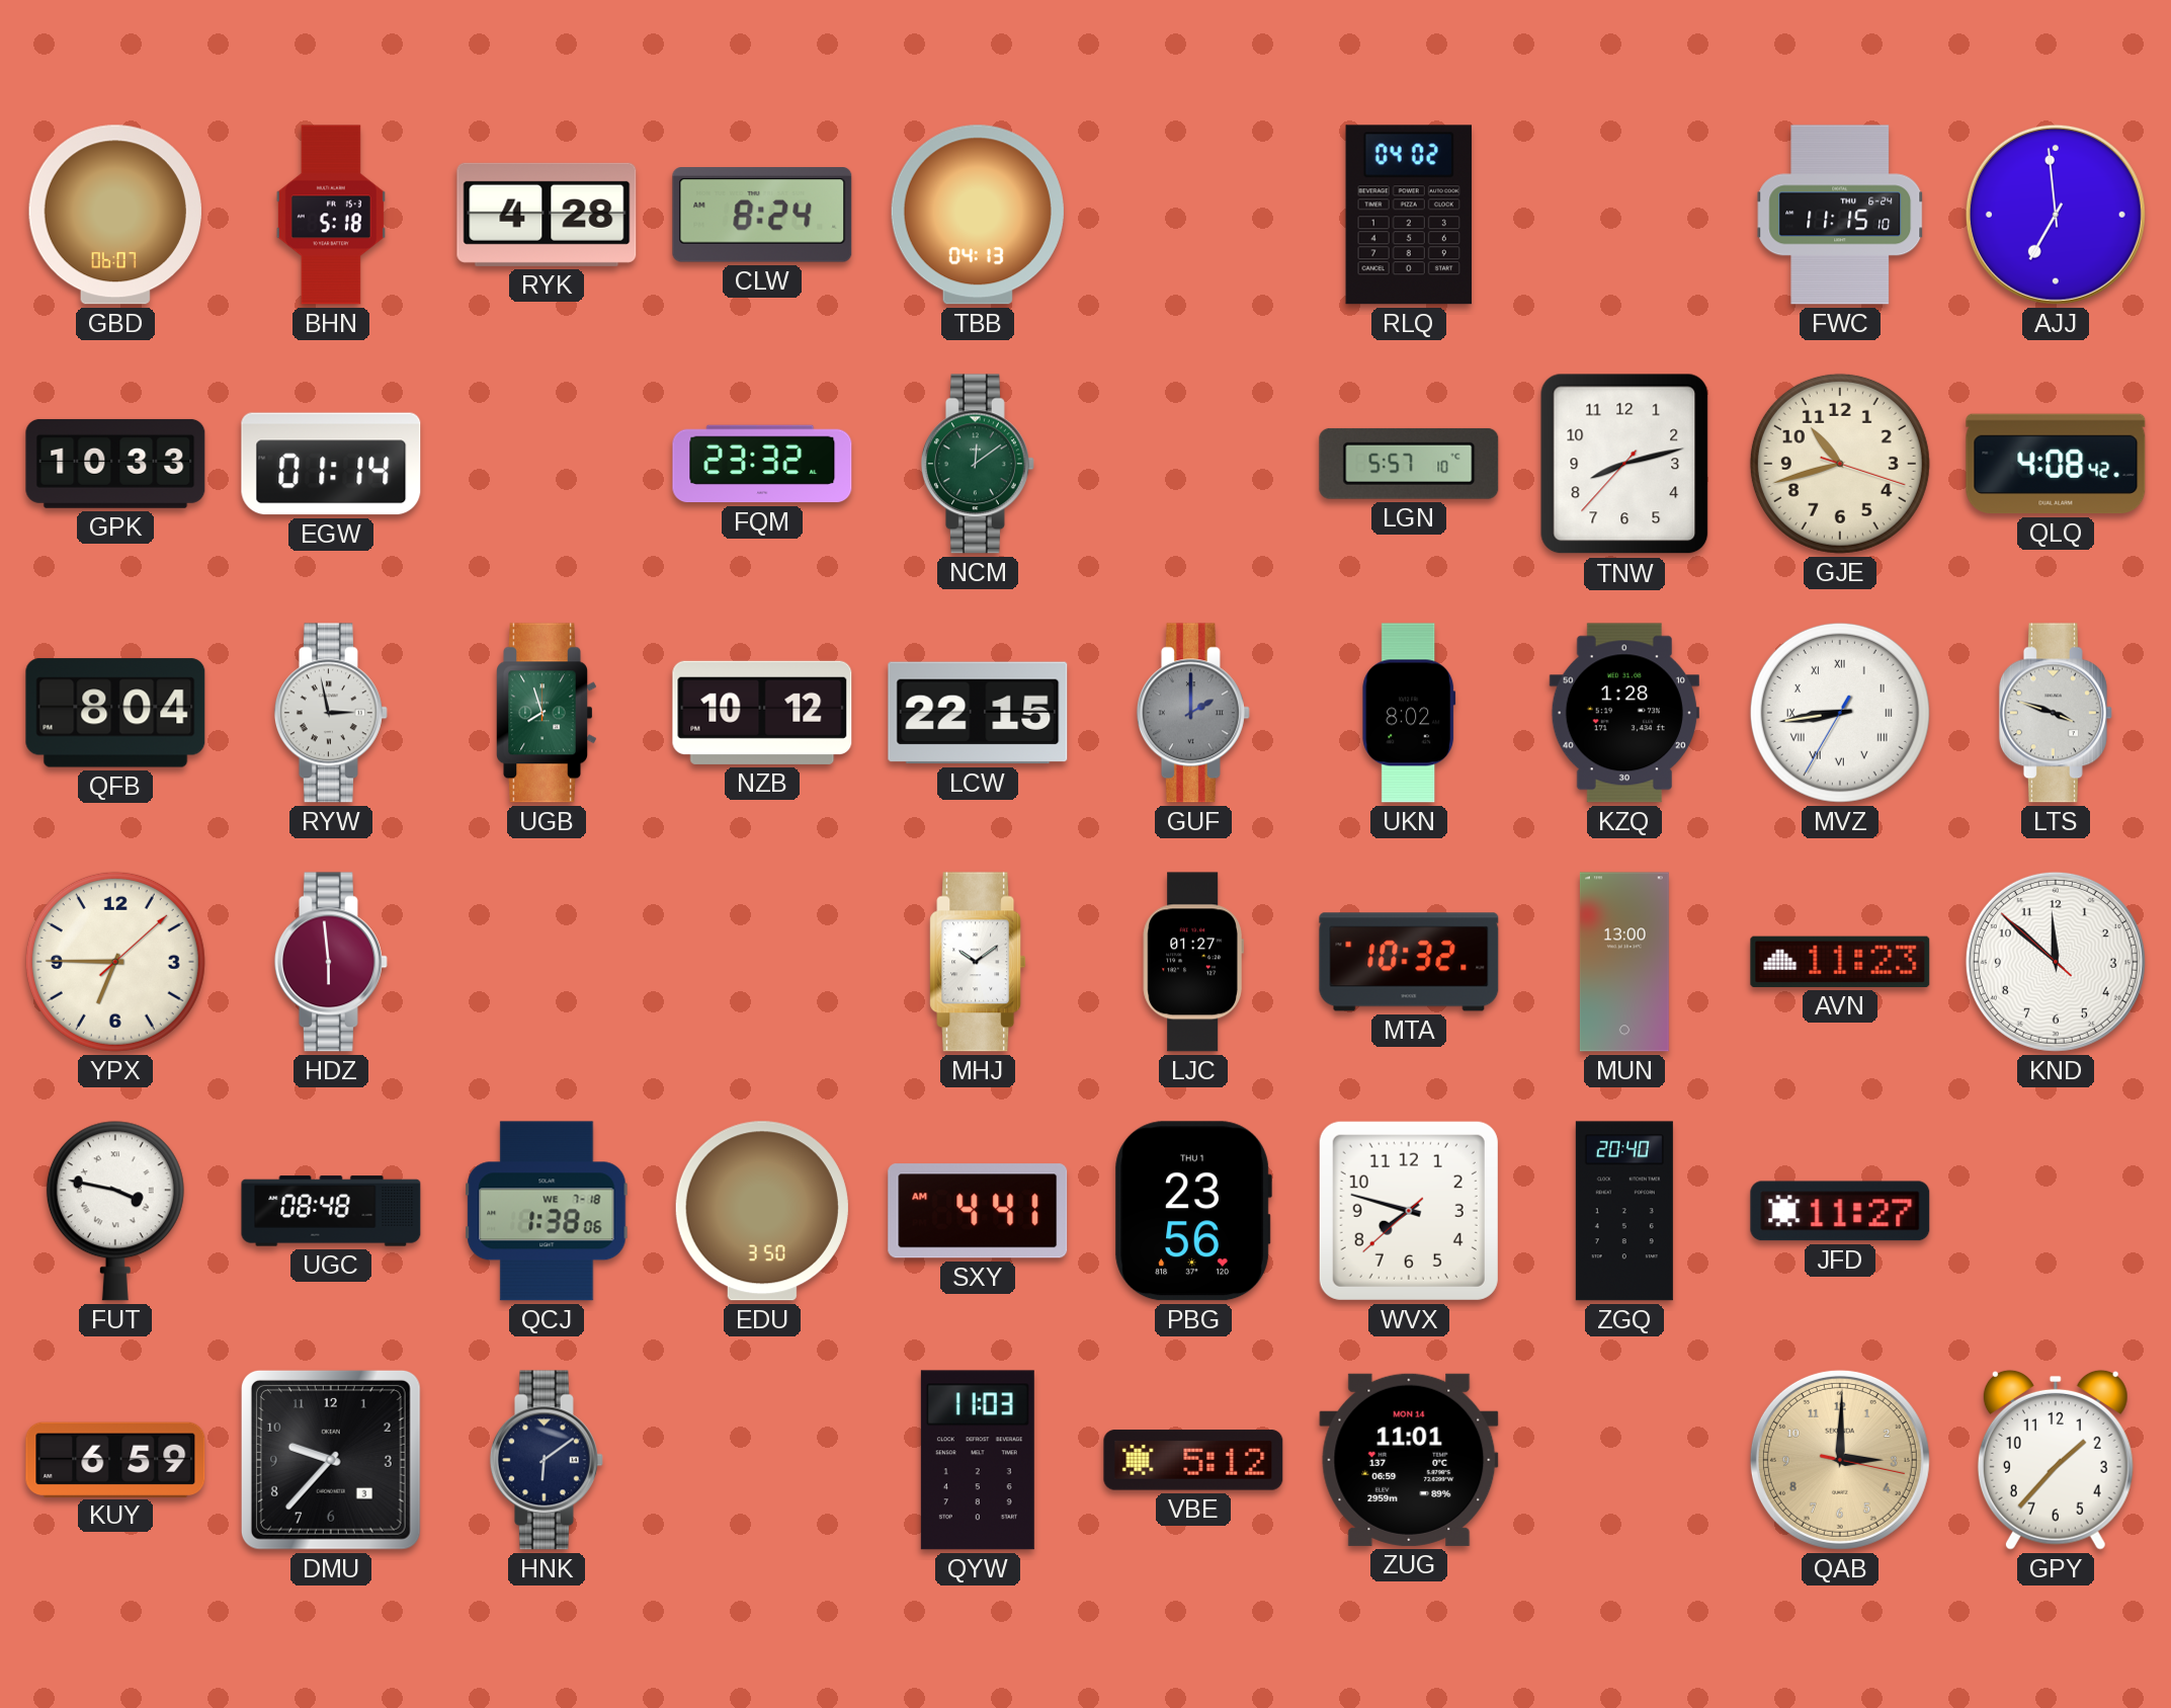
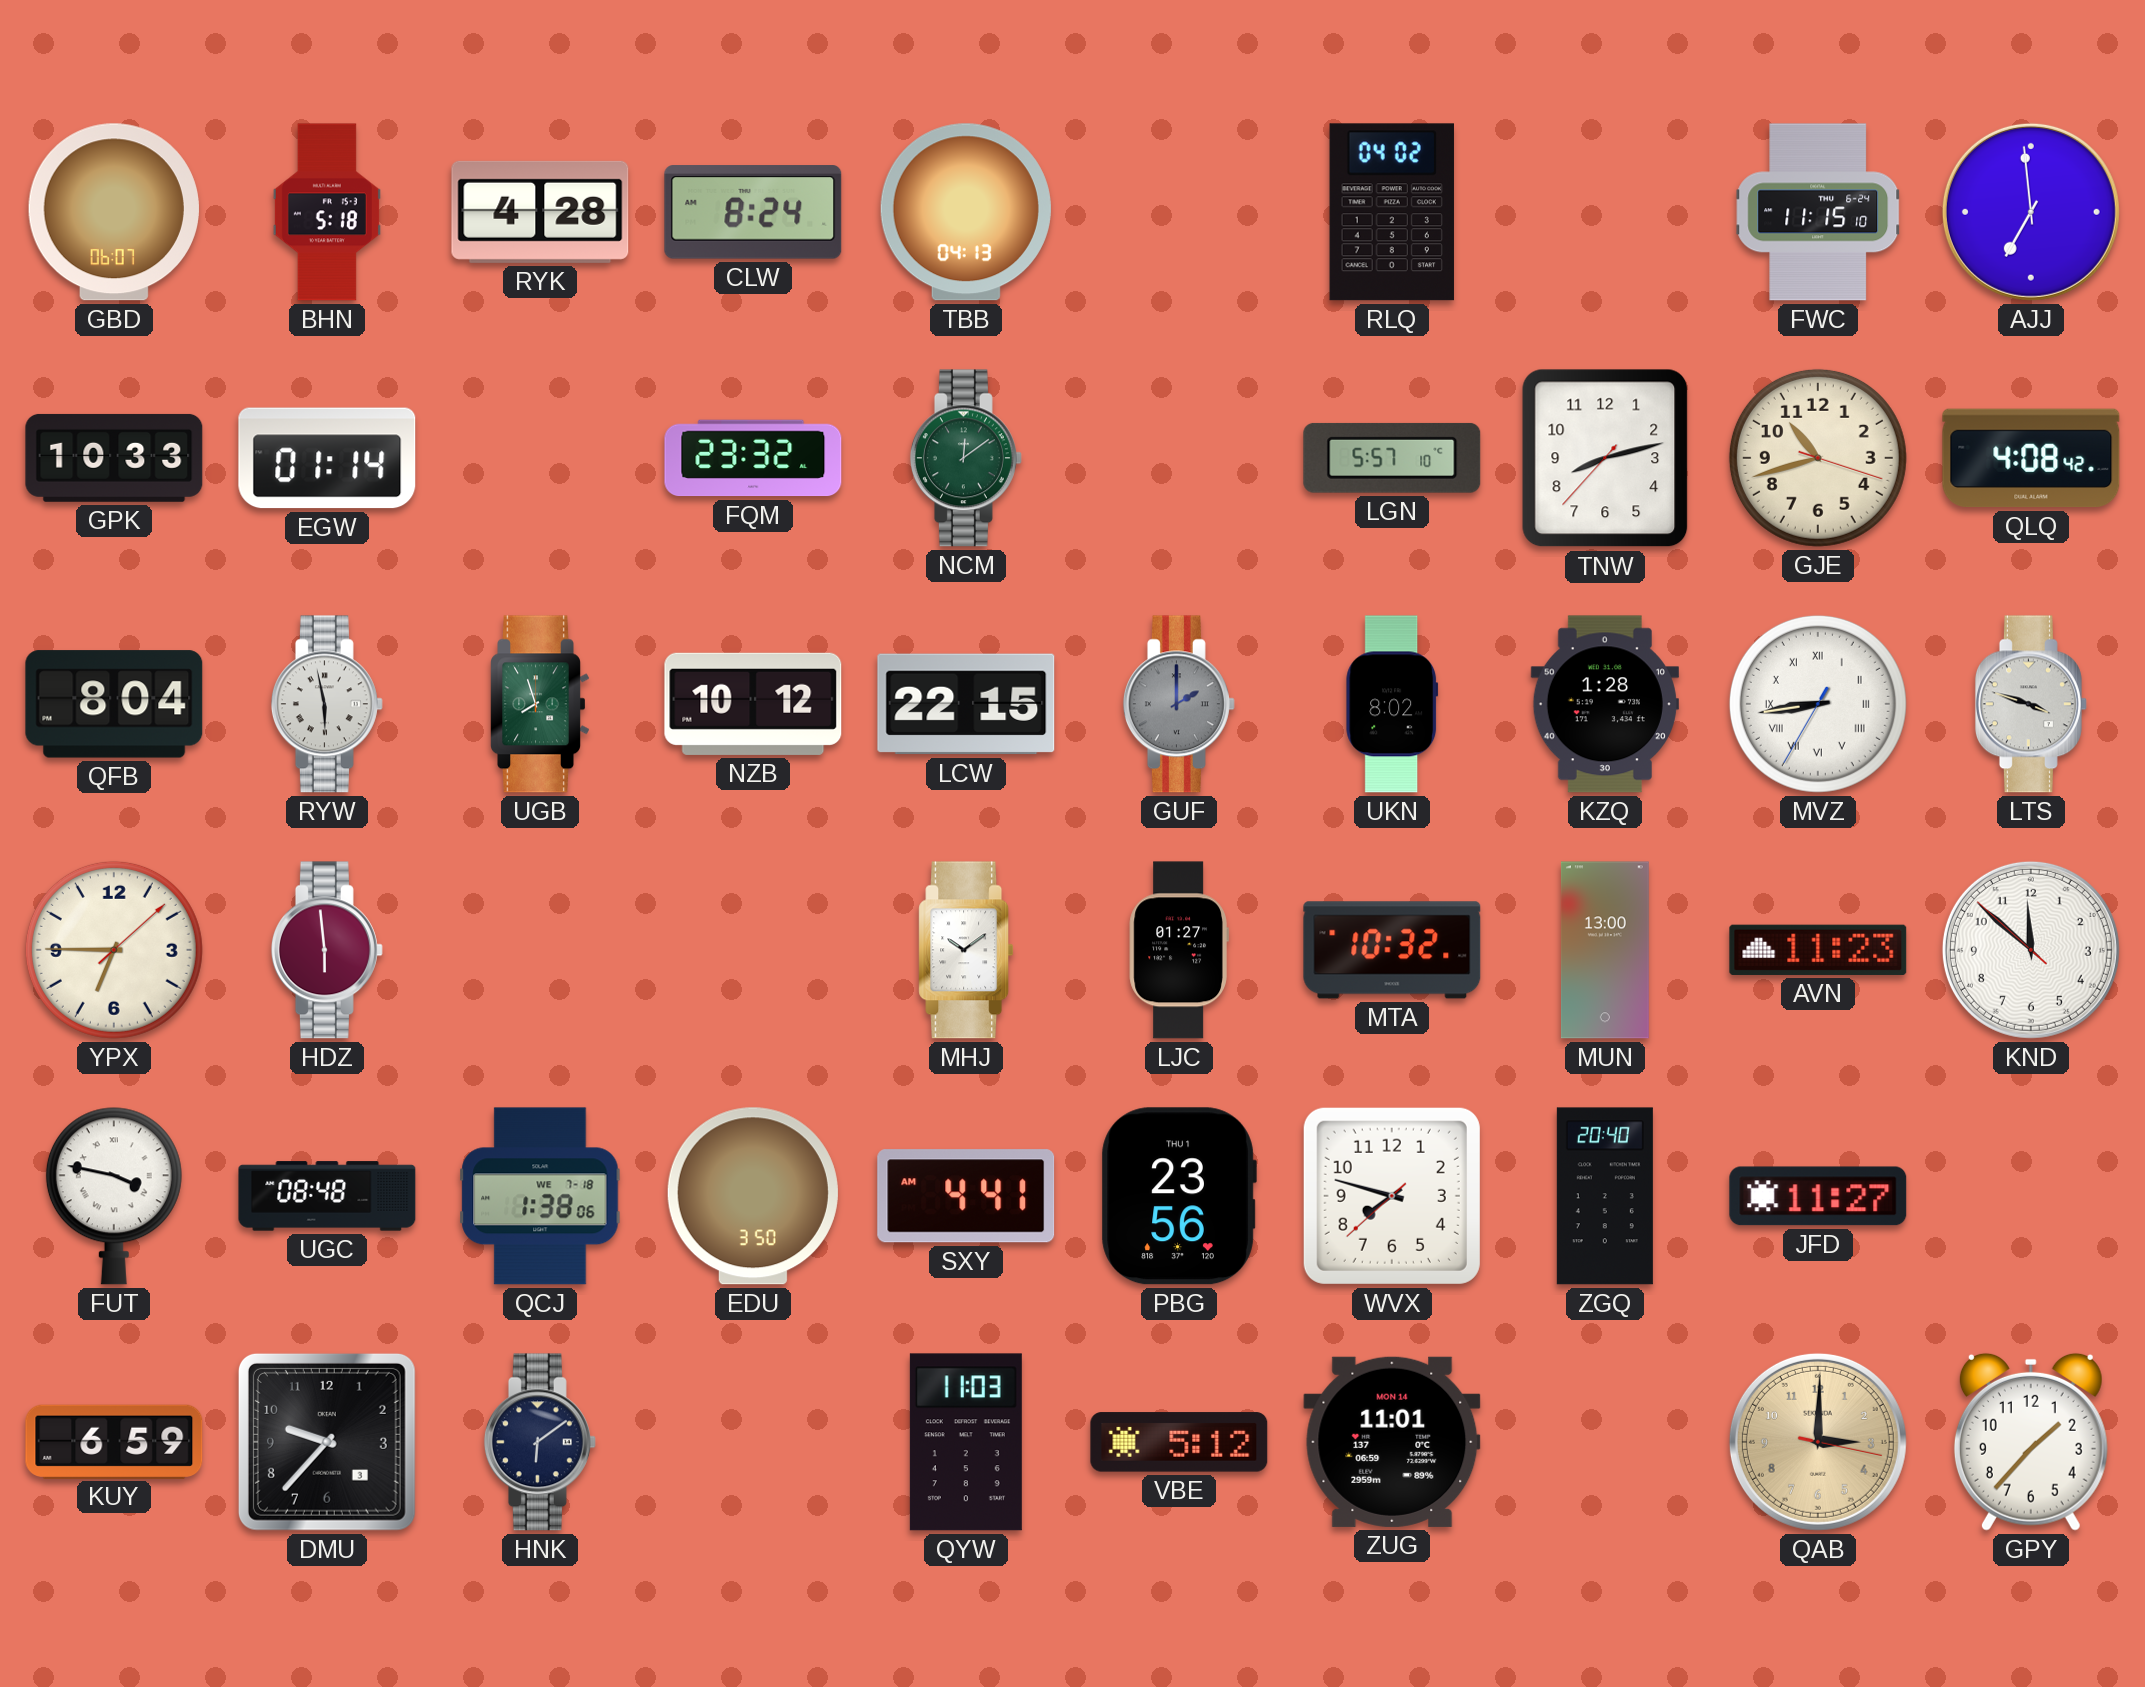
RYW: 2:58 -> 5:58
